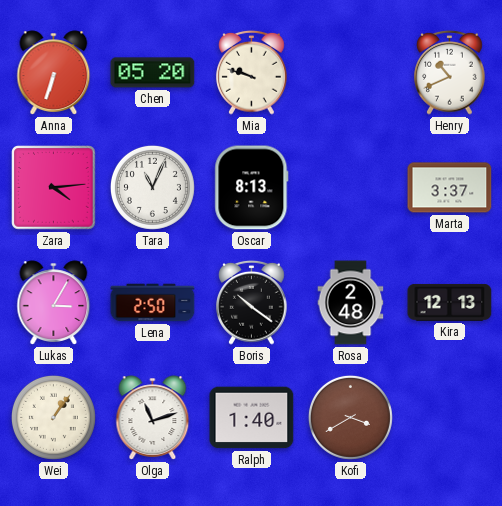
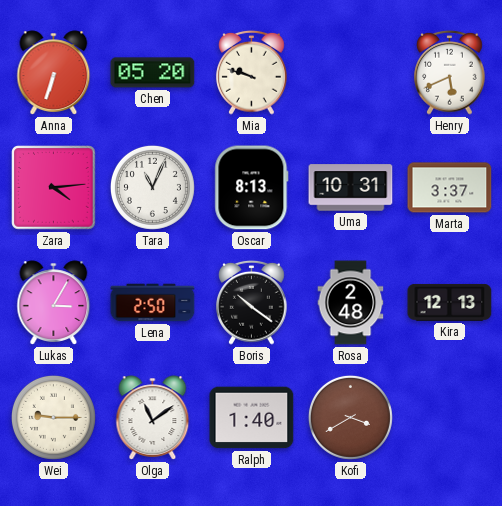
Henry: 10:41 -> 5:41
Uma: none -> 10:31
Wei: 1:06 -> 9:15
Olga: 11:12 -> 11:09
